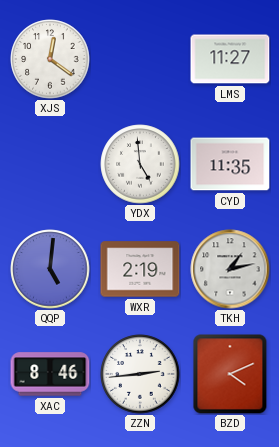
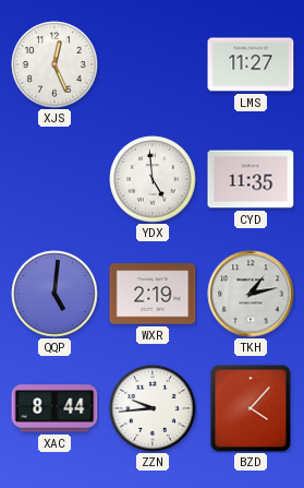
XJS: 12:21 -> 12:26
XAC: 8:46 -> 8:44
ZZN: 2:44 -> 9:44
BZD: 4:11 -> 4:07
